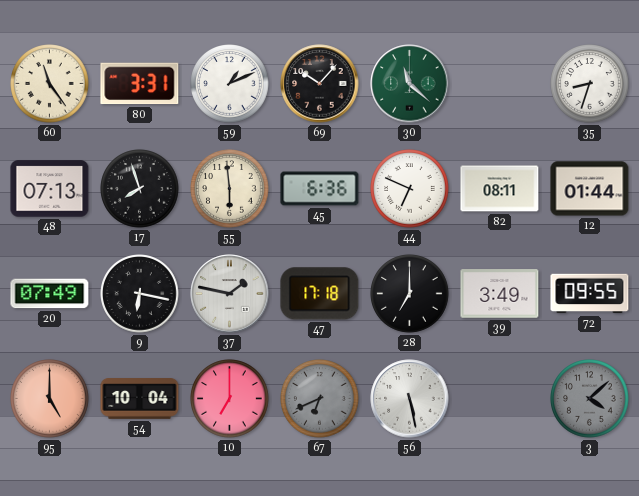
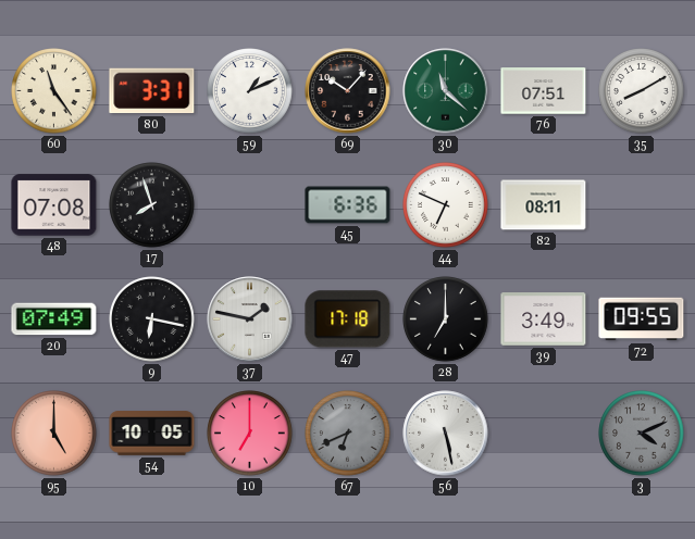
76: none -> 07:51
35: 8:33 -> 8:10
48: 07:13 -> 07:08
55: 5:59 -> none
12: 01:44 -> none
54: 10:04 -> 10:05
3: 4:08 -> 4:11
